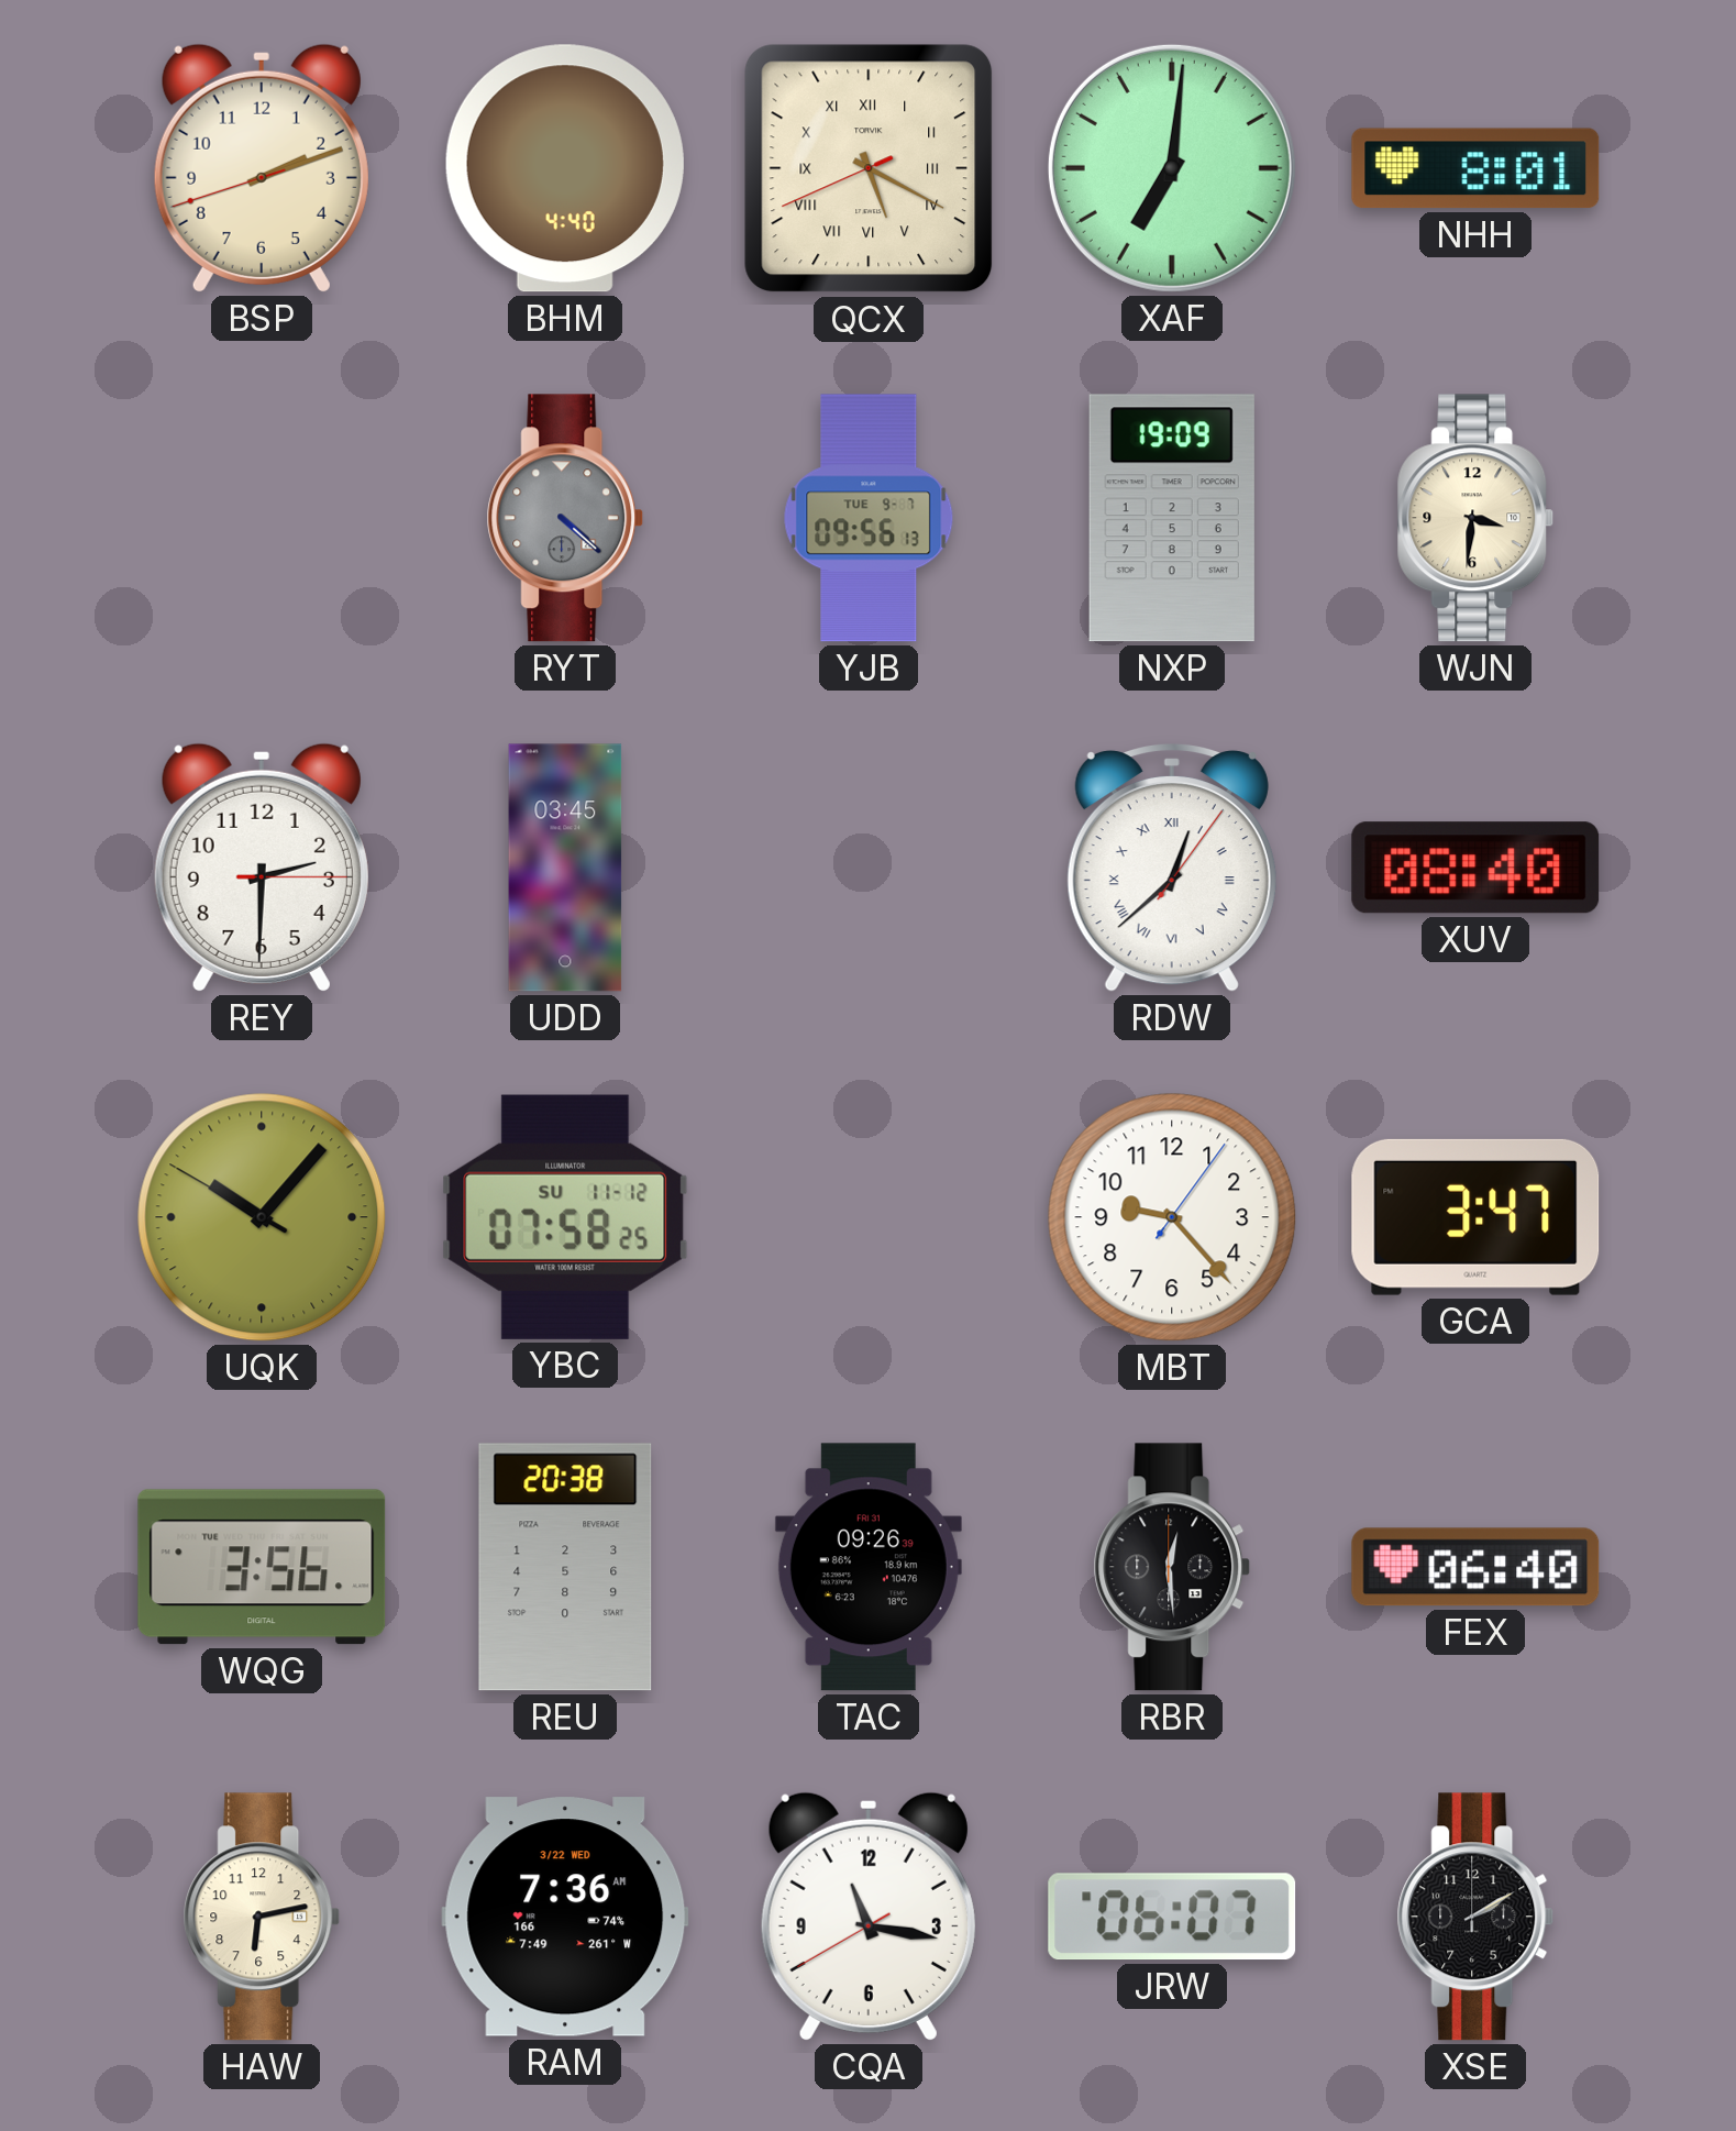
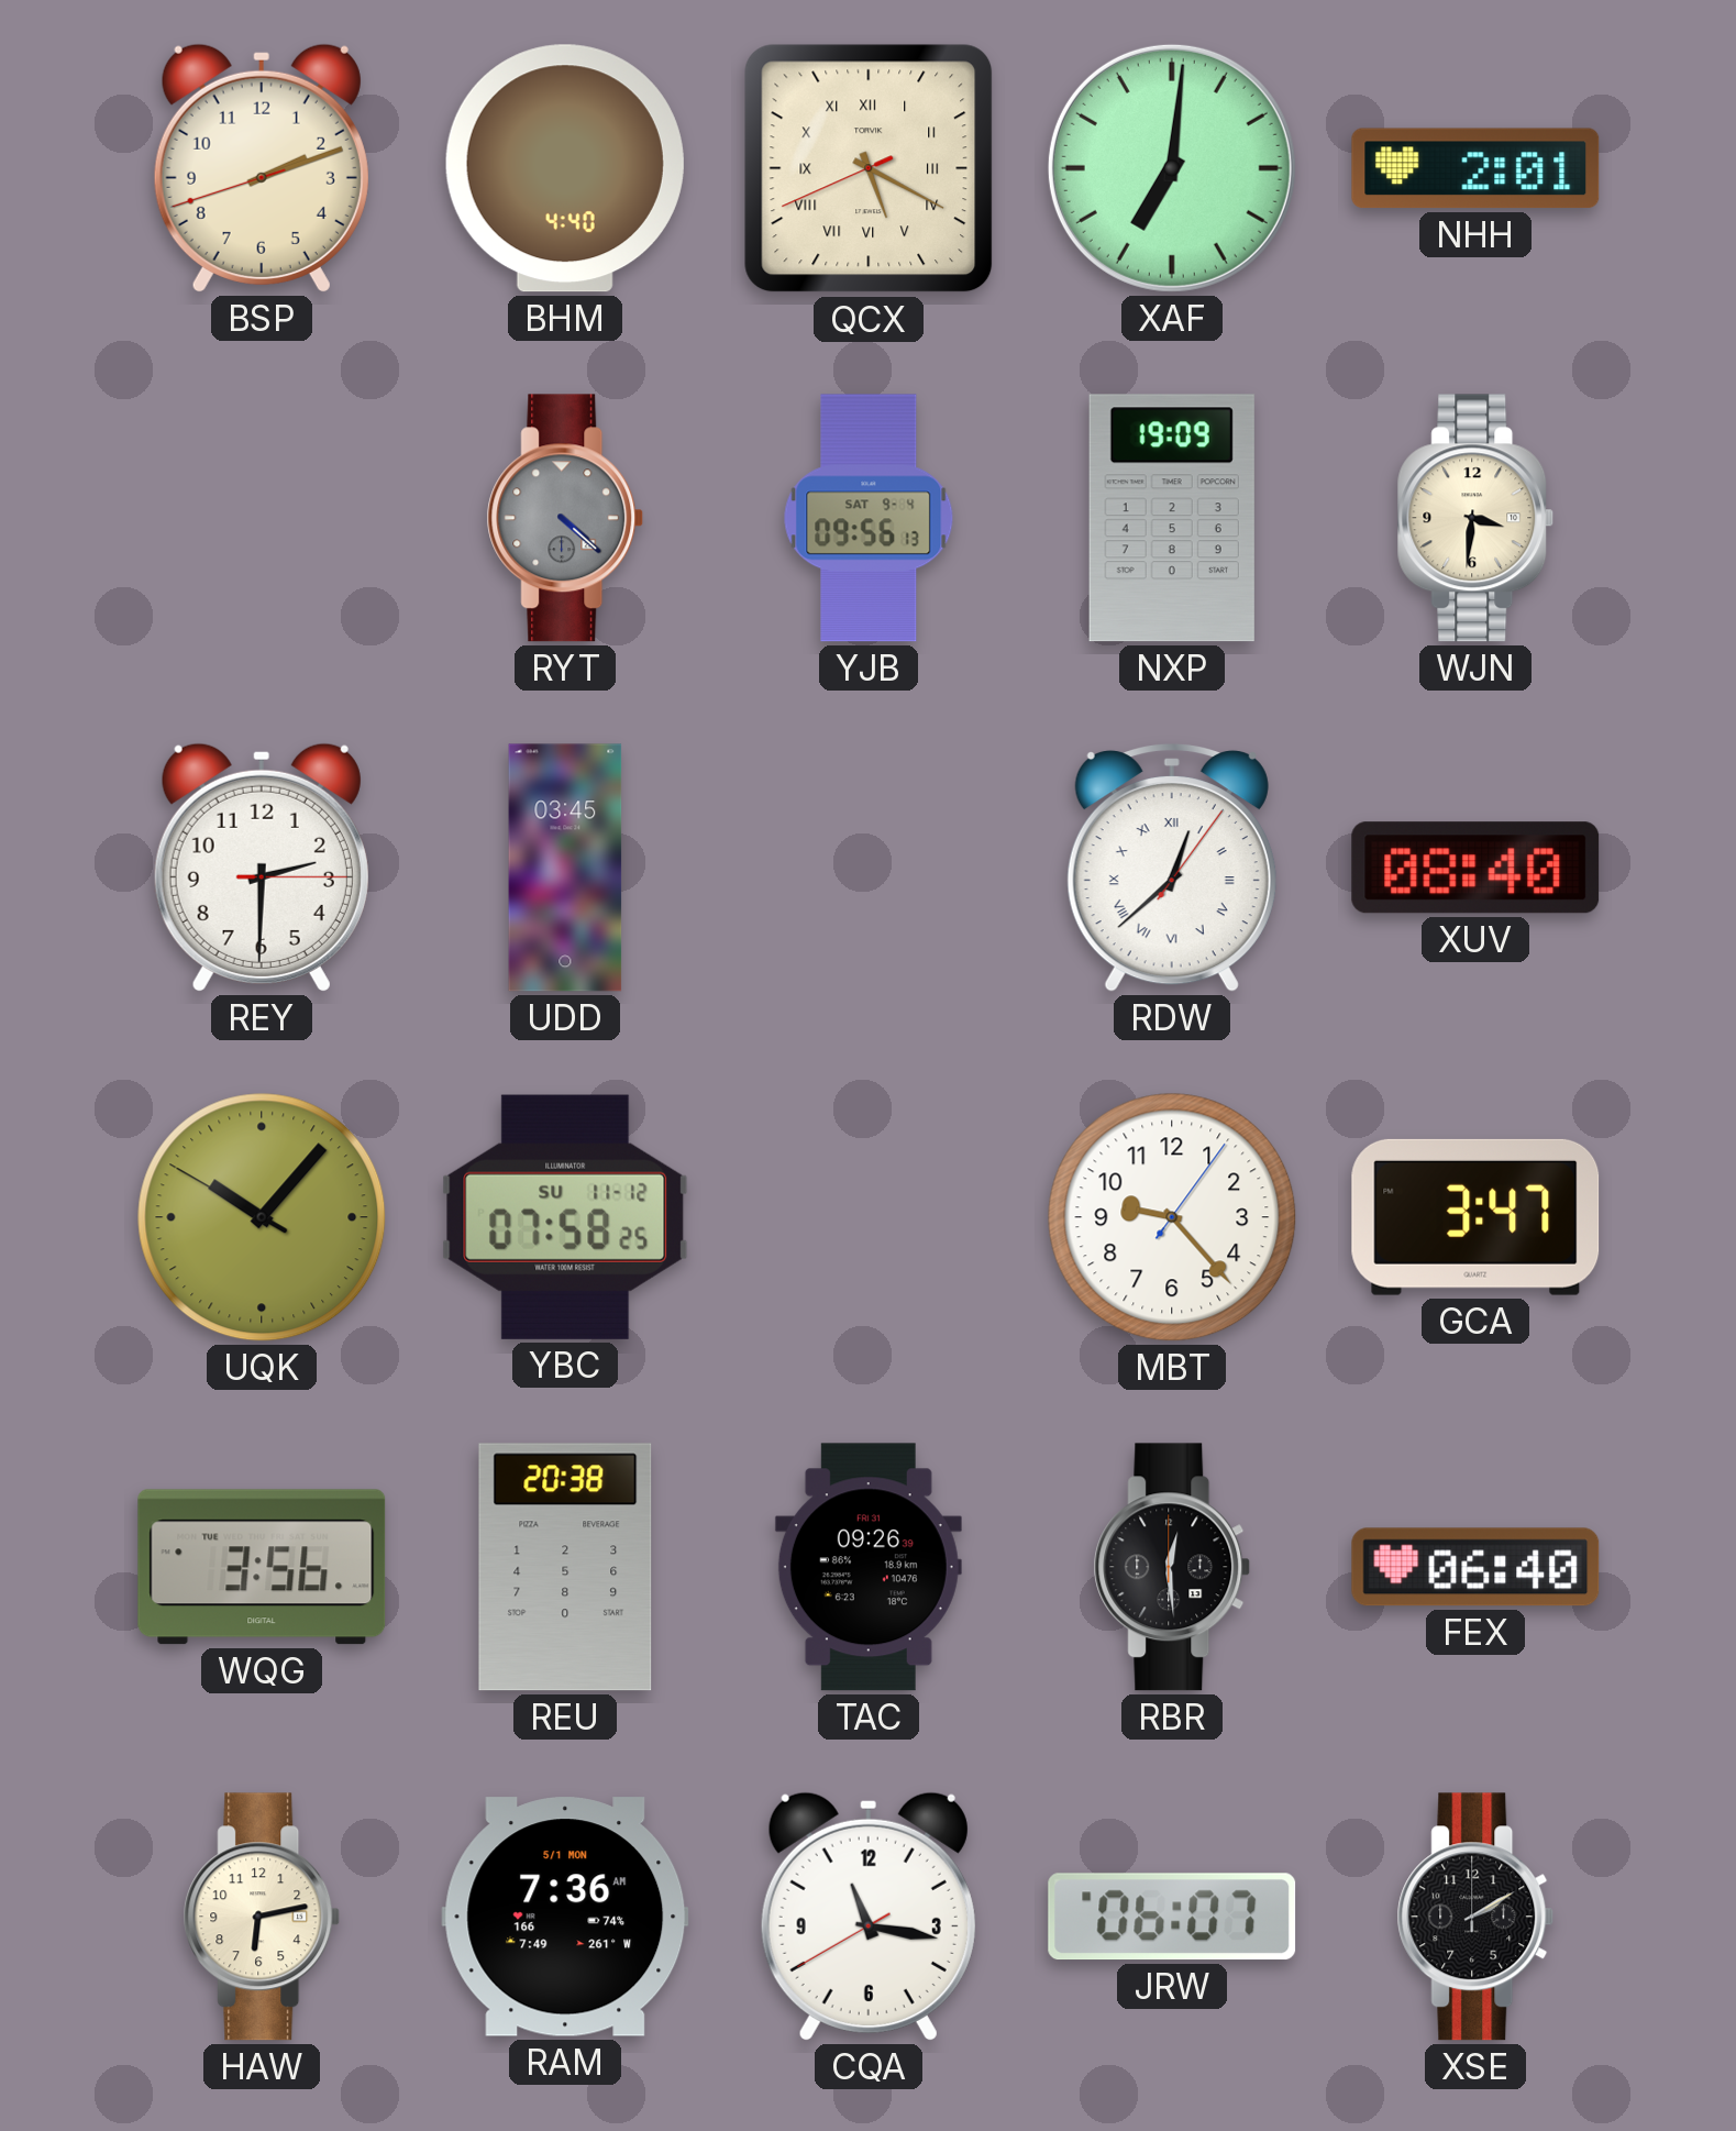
NHH: 8:01 -> 2:01
YJB date: TUE 9-7 -> SAT 9-4
RAM date: 3/22 WED -> 5/1 MON
